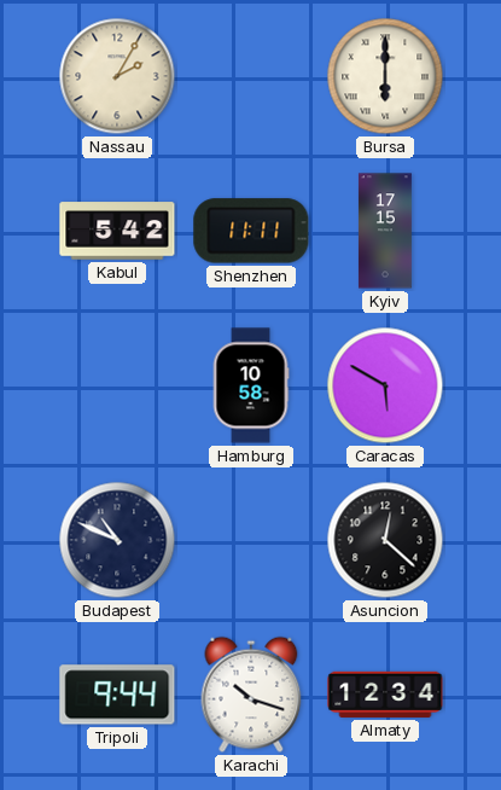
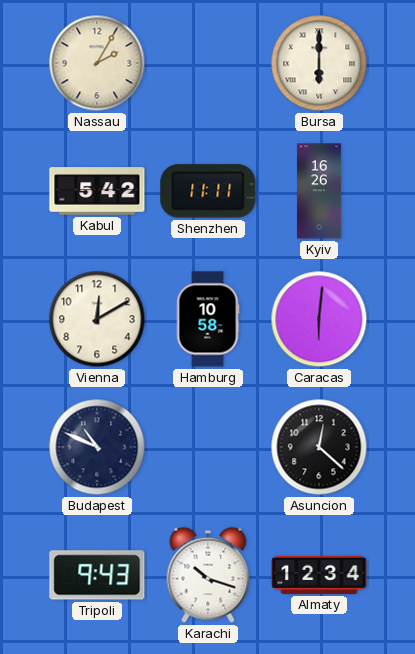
Kyiv: 17:15 -> 16:26
Vienna: none -> 12:10
Caracas: 5:50 -> 6:01
Tripoli: 9:44 -> 9:43
